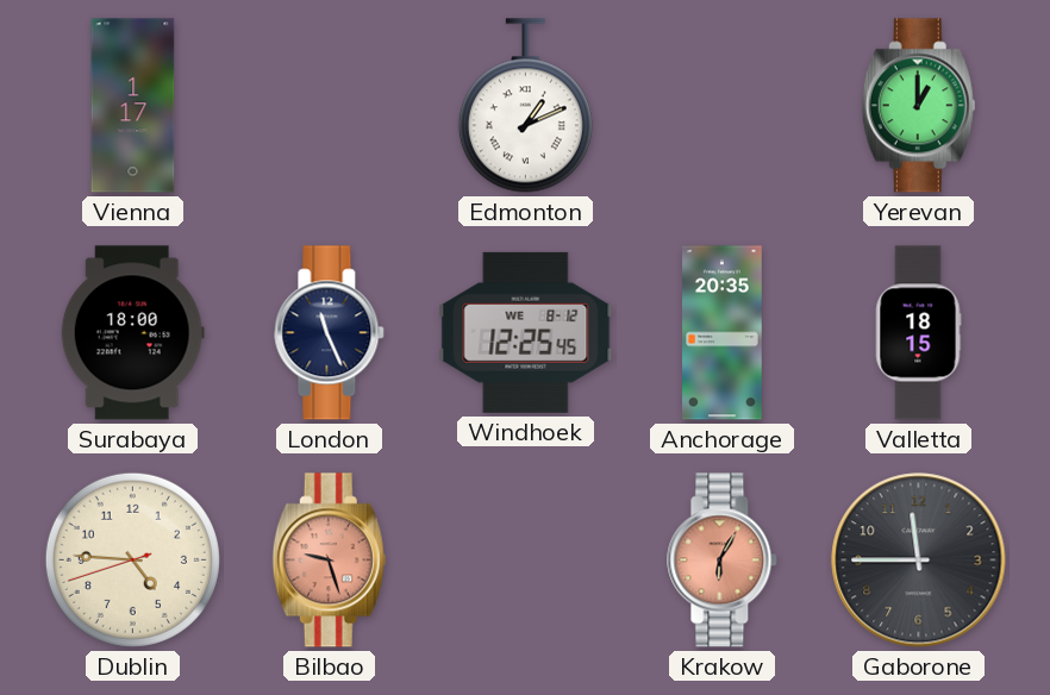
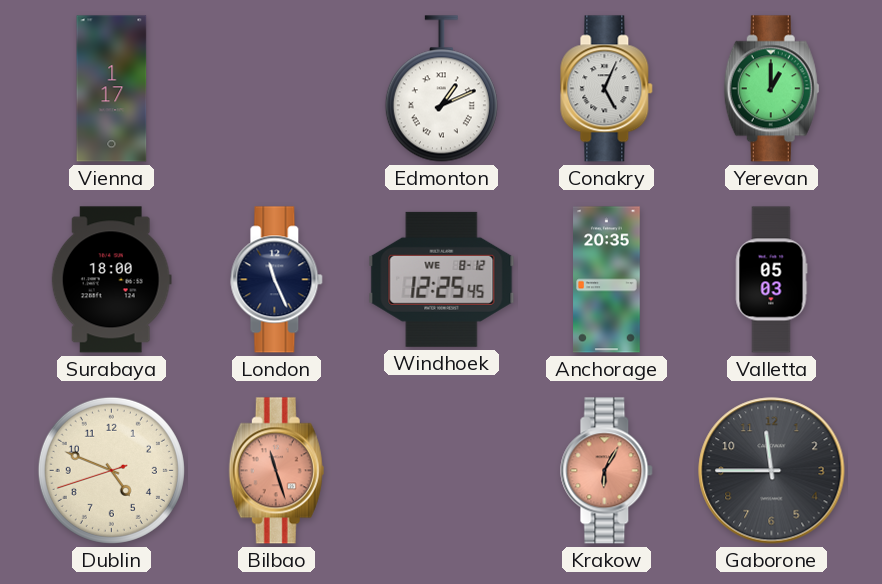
Conakry: none -> 5:04
Valletta: 18:15 -> 05:03
Dublin: 4:45 -> 4:48
Bilbao: 9:27 -> 11:27
